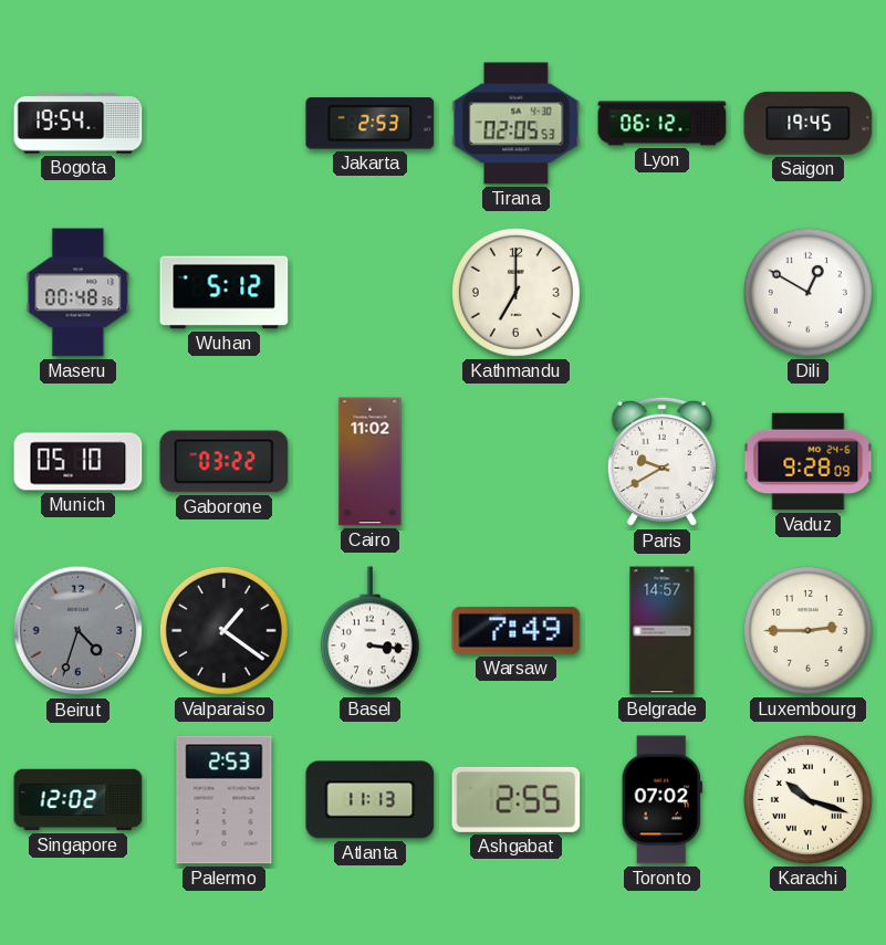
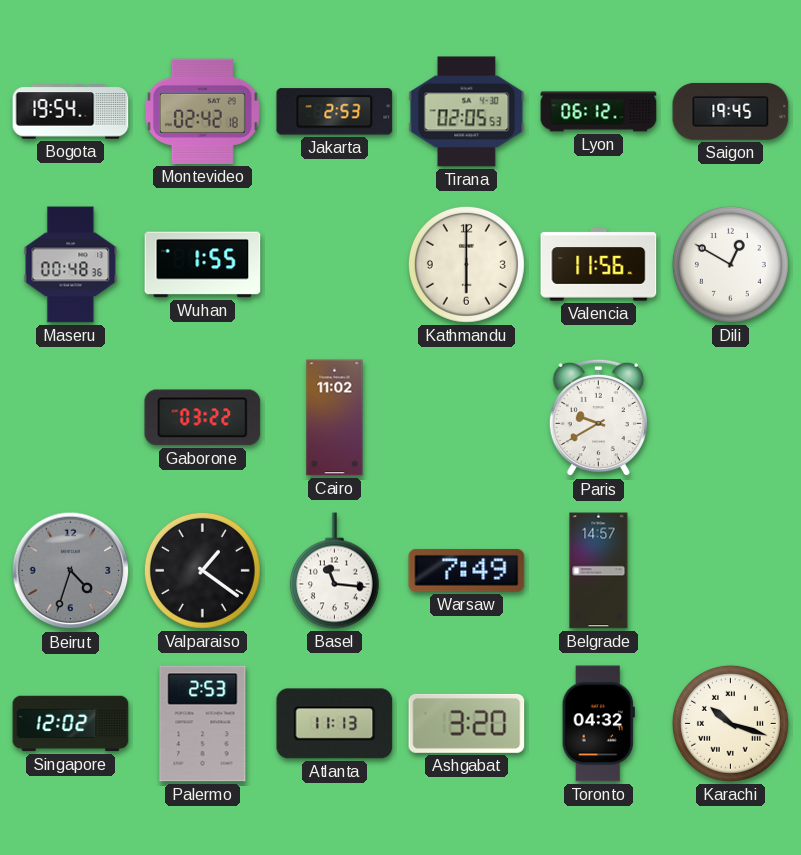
Montevideo: none -> 02:42
Wuhan: 5:12 -> 1:55
Kathmandu: 7:00 -> 6:00
Valencia: none -> 11:56
Munich: 05:10 -> none
Vaduz: 9:28 -> none
Basel: 3:16 -> 11:16
Luxembourg: 2:45 -> none
Ashgabat: 2:55 -> 3:20
Toronto: 07:02 -> 04:32
